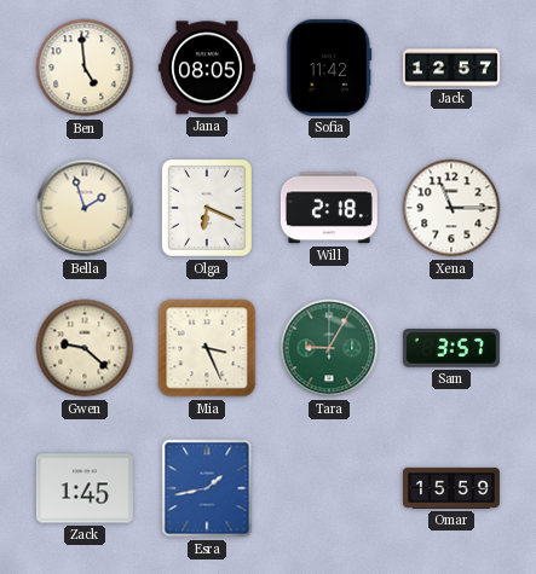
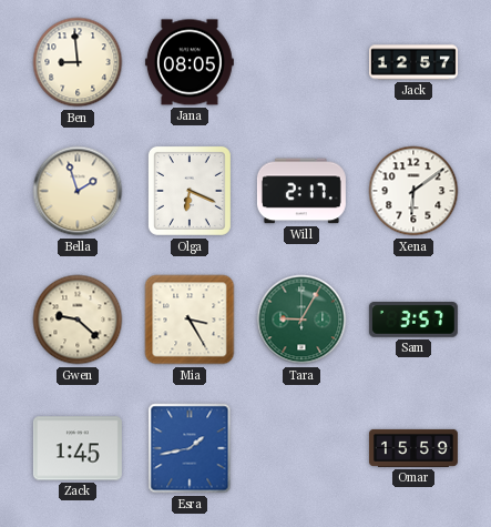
Ben: 4:59 -> 8:59
Sofia: 11:42 -> none
Will: 2:18 -> 2:17
Xena: 11:15 -> 6:09
Mia: 3:26 -> 3:25
